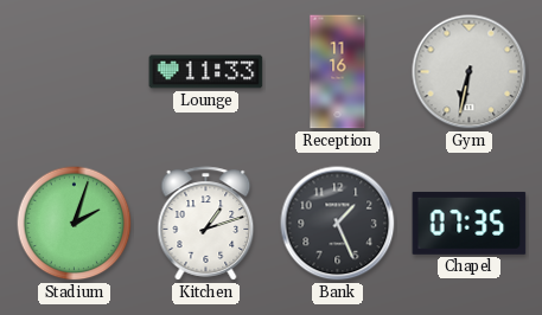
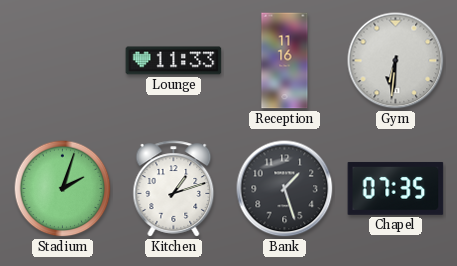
Gym: 6:32 -> 6:31
Bank: 1:26 -> 1:27
